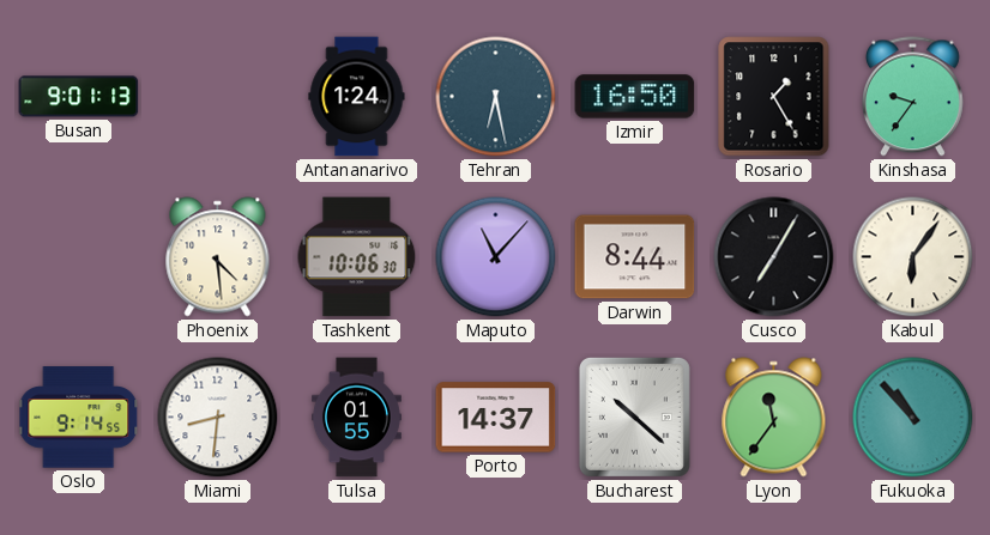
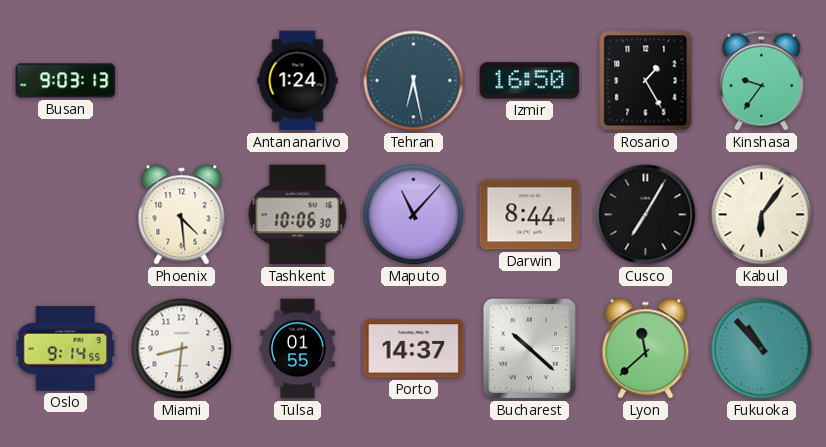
Busan: 9:01 -> 9:03
Lyon: 11:36 -> 11:38
